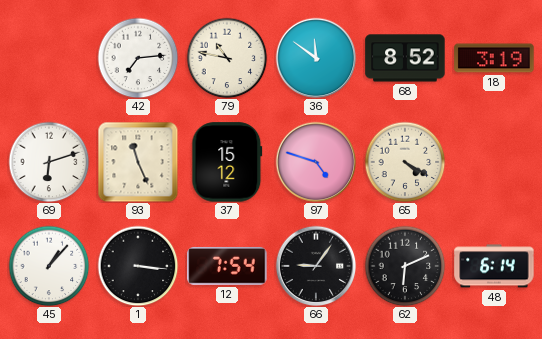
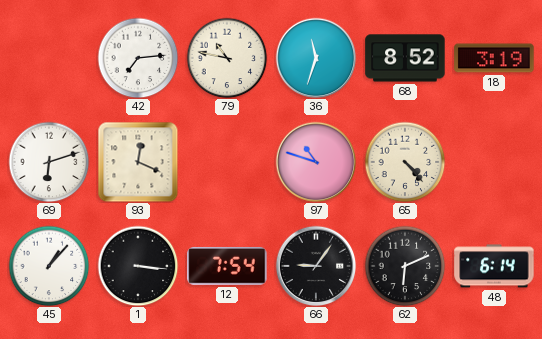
36: 11:51 -> 11:33
93: 11:26 -> 12:19
37: 15:12 -> none
97: 4:48 -> 10:48
65: 4:20 -> 4:23
